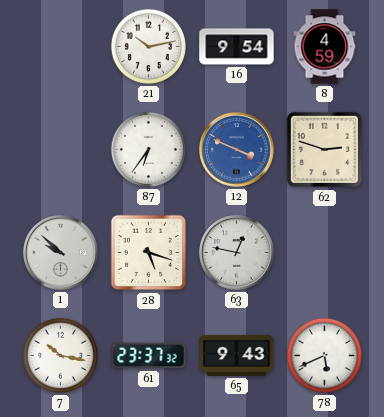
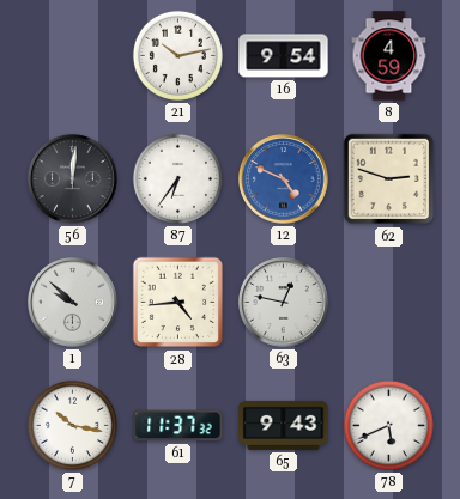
56: none -> 12:01
12: 3:49 -> 4:49
28: 5:18 -> 4:44
61: 23:37 -> 11:37
